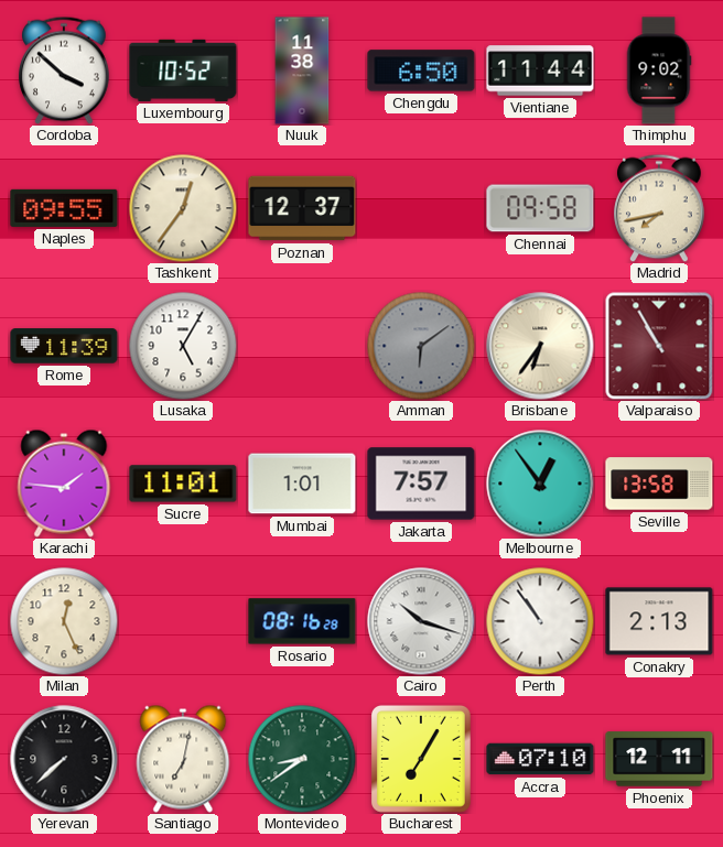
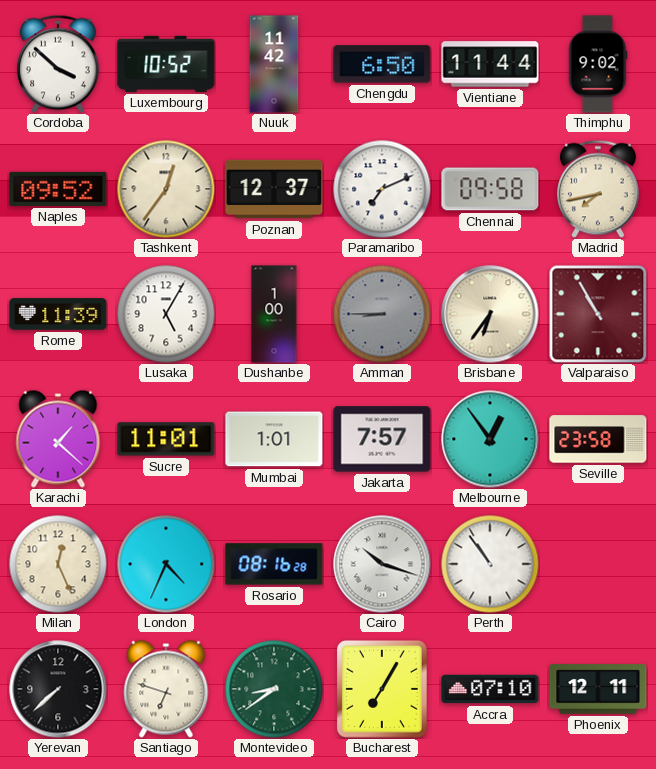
Nuuk: 11:38 -> 11:42
Naples: 09:55 -> 09:52
Paramaribo: none -> 7:11
Dushanbe: none -> 1:00
Amman: 6:09 -> 8:45
Karachi: 1:46 -> 1:22
Seville: 13:58 -> 23:58
London: none -> 4:34
Conakry: 2:13 -> none
Santiago: 7:02 -> 6:48
